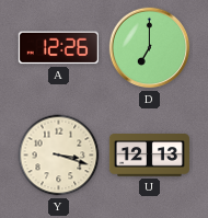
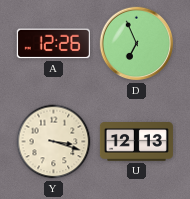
D: 7:00 -> 6:56
